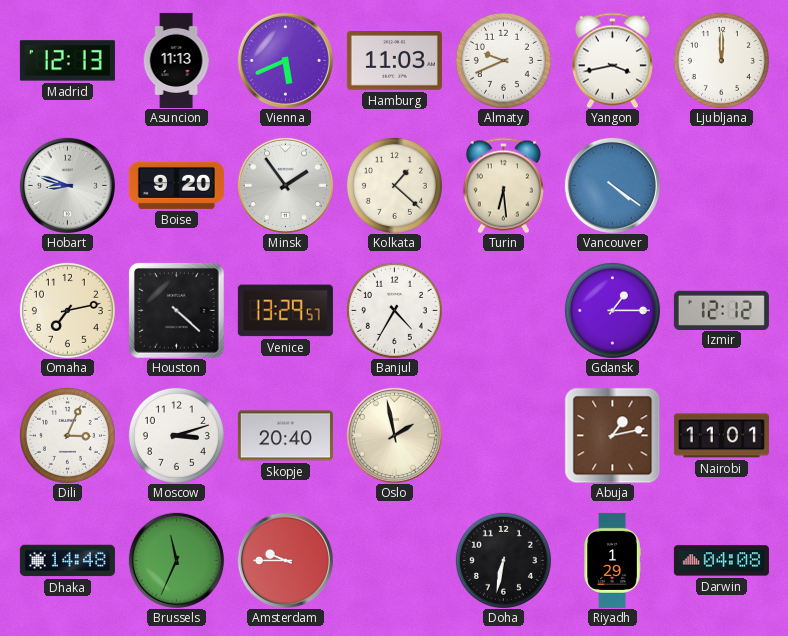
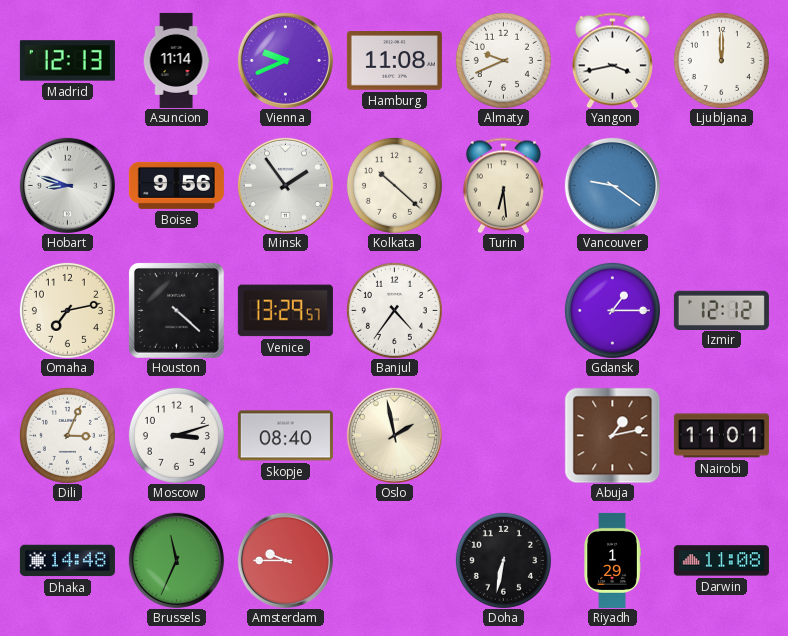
Asuncion: 11:13 -> 11:14
Vienna: 5:41 -> 9:41
Hamburg: 11:03 -> 11:08
Boise: 9:20 -> 9:56
Kolkata: 1:22 -> 10:22
Vancouver: 4:21 -> 9:21
Banjul: 4:35 -> 4:36
Skopje: 20:40 -> 08:40
Darwin: 04:08 -> 11:08
